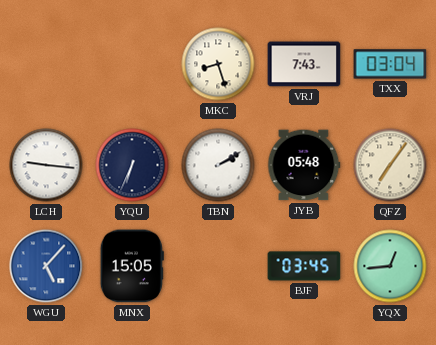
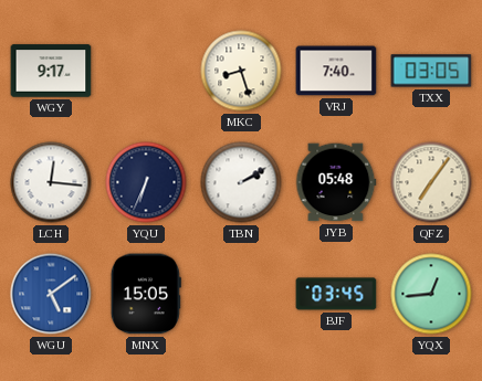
WGY: none -> 9:17
VRJ: 7:43 -> 7:40
TXX: 03:04 -> 03:05
LCH: 9:16 -> 12:16
WGU: 5:07 -> 5:09
